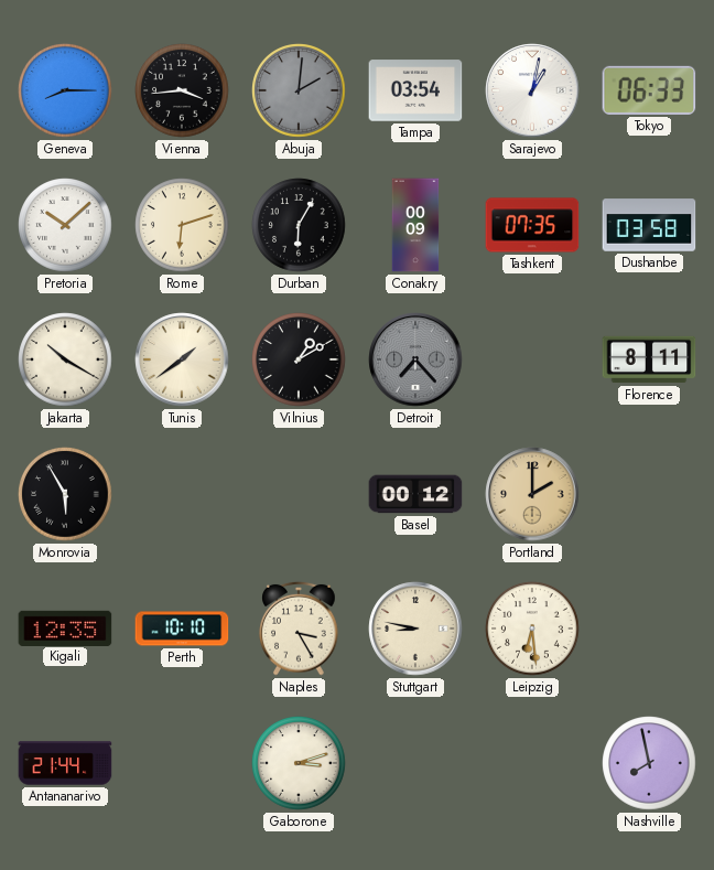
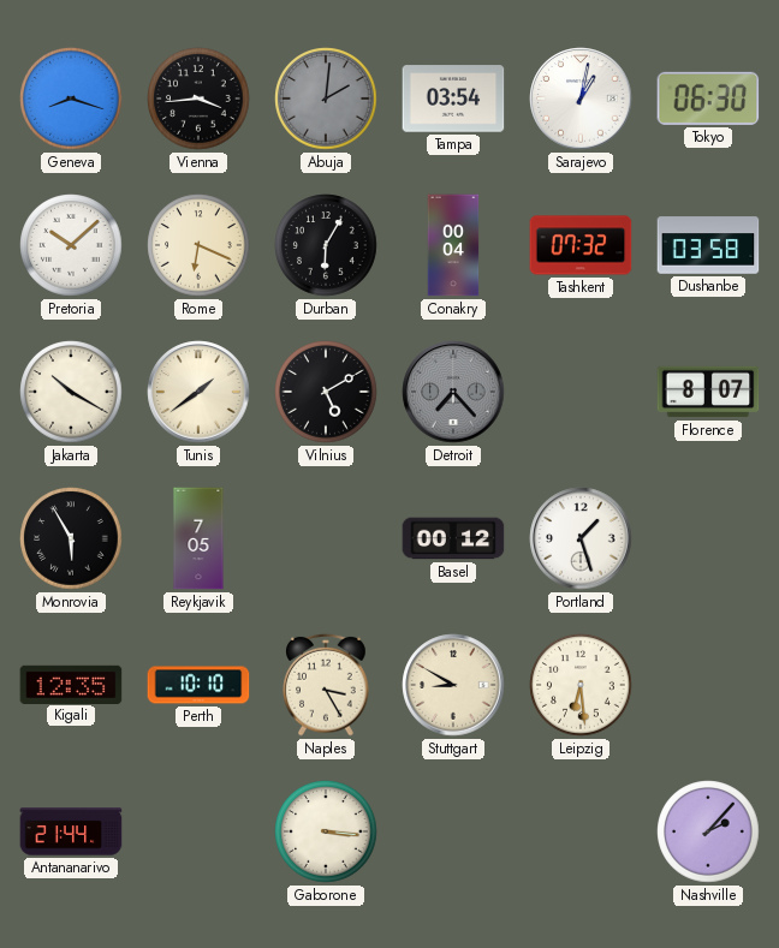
Geneva: 8:15 -> 8:18
Tokyo: 06:33 -> 06:30
Rome: 6:12 -> 6:19
Conakry: 00:09 -> 00:04
Tashkent: 07:35 -> 07:32
Vilnius: 1:10 -> 5:10
Florence: 8:11 -> 8:07
Reykjavik: none -> 7:05
Portland: 2:00 -> 1:27
Portland dial: champagne -> white
Stuttgart: 8:47 -> 8:50
Gaborone: 3:12 -> 3:16
Nashville: 7:58 -> 2:07
